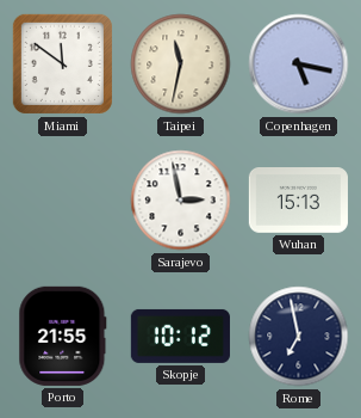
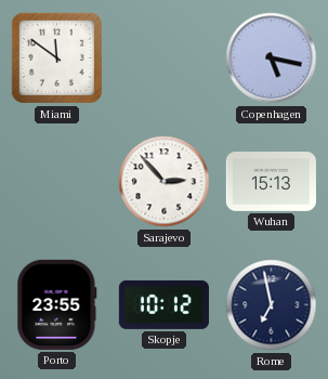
Taipei: 11:32 -> none
Sarajevo: 2:58 -> 2:53
Porto: 21:55 -> 23:55
